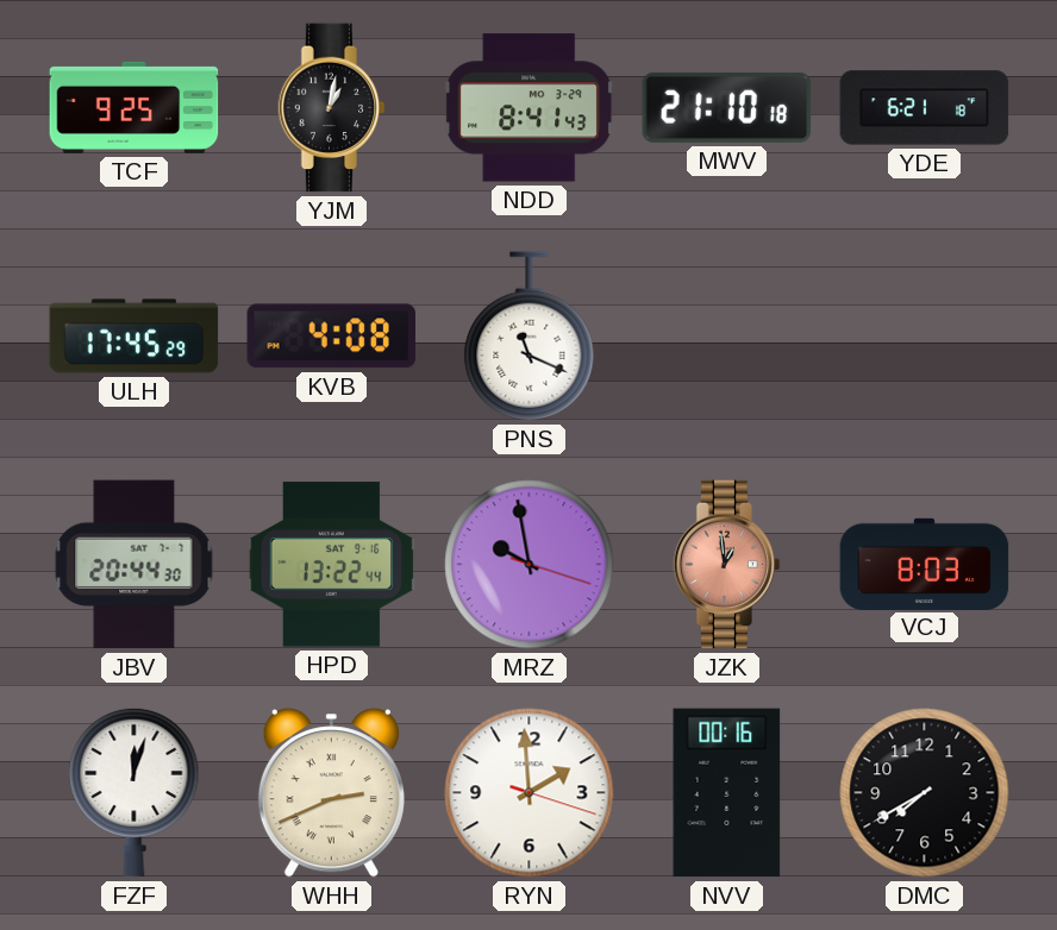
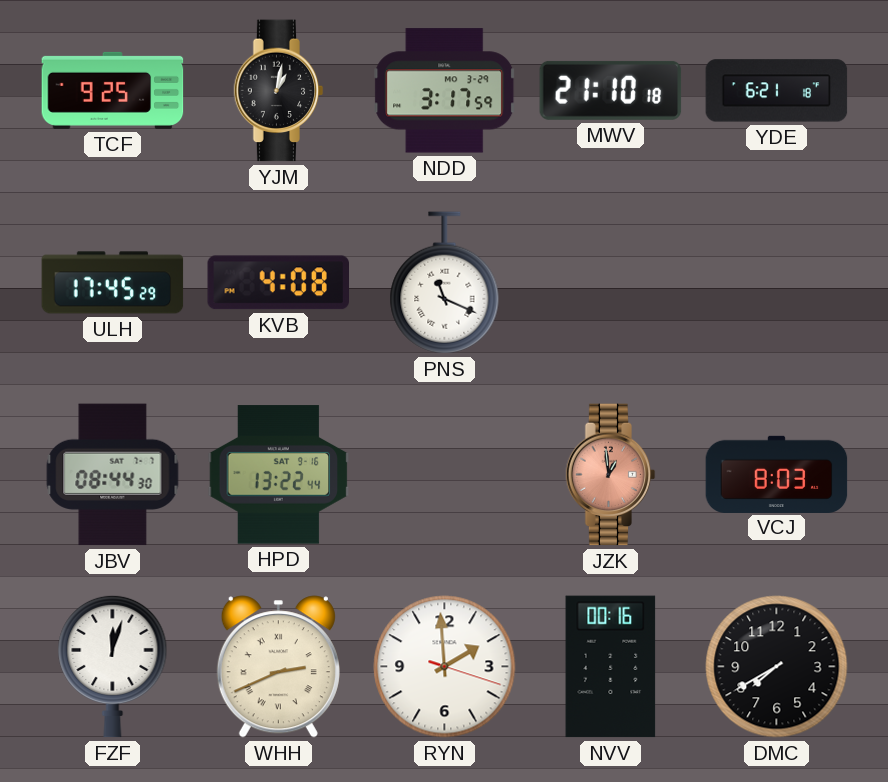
NDD: 8:41 -> 3:17
JBV: 20:44 -> 08:44
MRZ: 9:58 -> none
